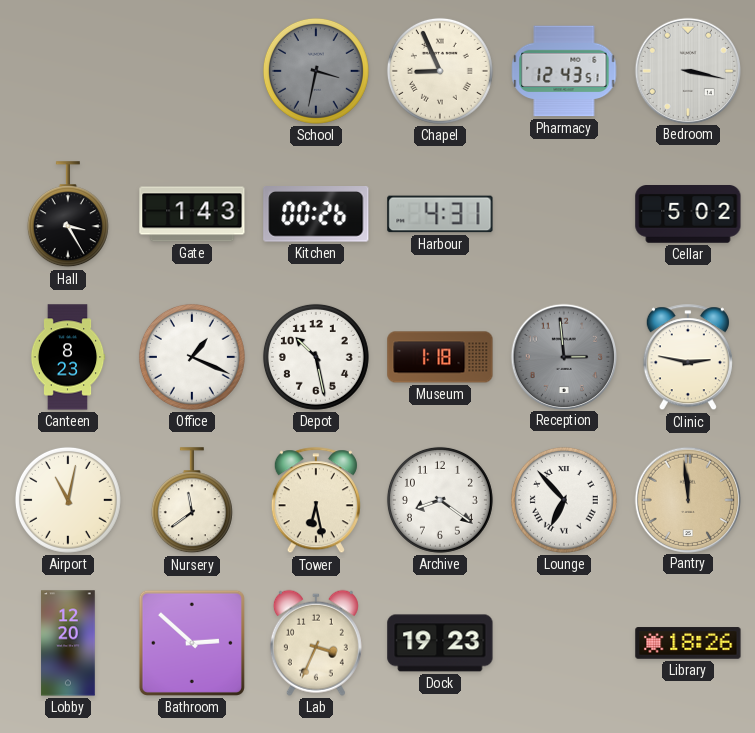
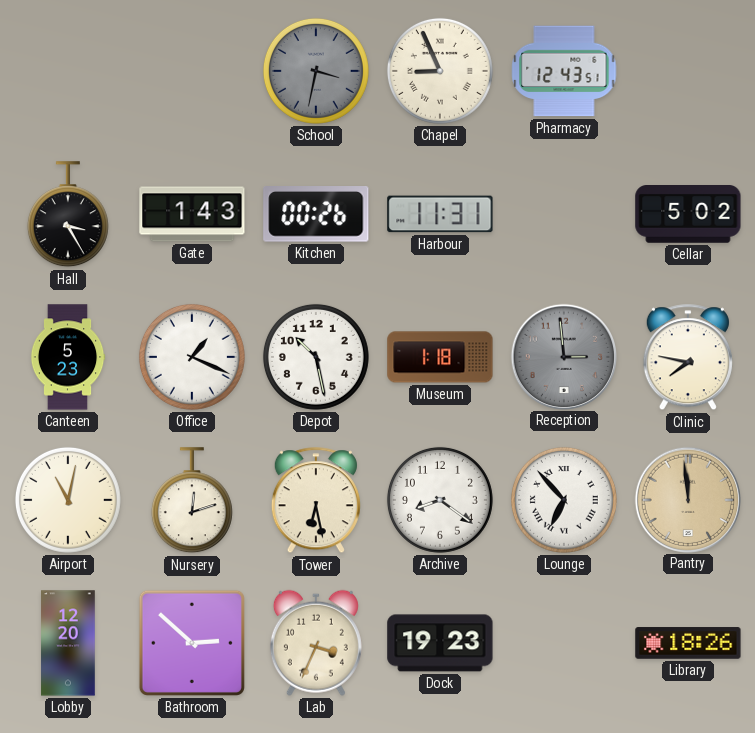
Bedroom: 3:17 -> none
Harbour: 4:31 -> 11:31
Canteen: 8:23 -> 5:23
Clinic: 2:47 -> 7:47
Nursery: 11:39 -> 12:12
